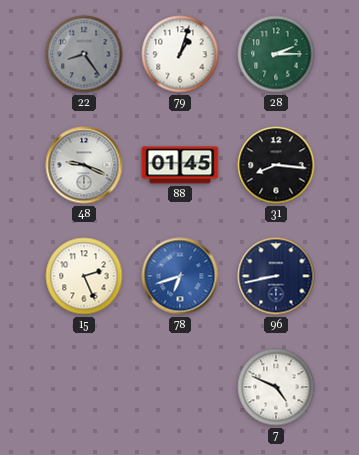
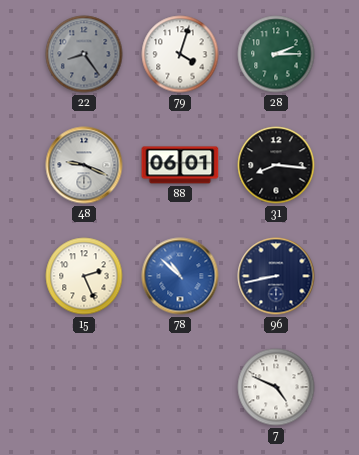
79: 1:03 -> 4:03
88: 01:45 -> 06:01
78: 6:42 -> 10:52
